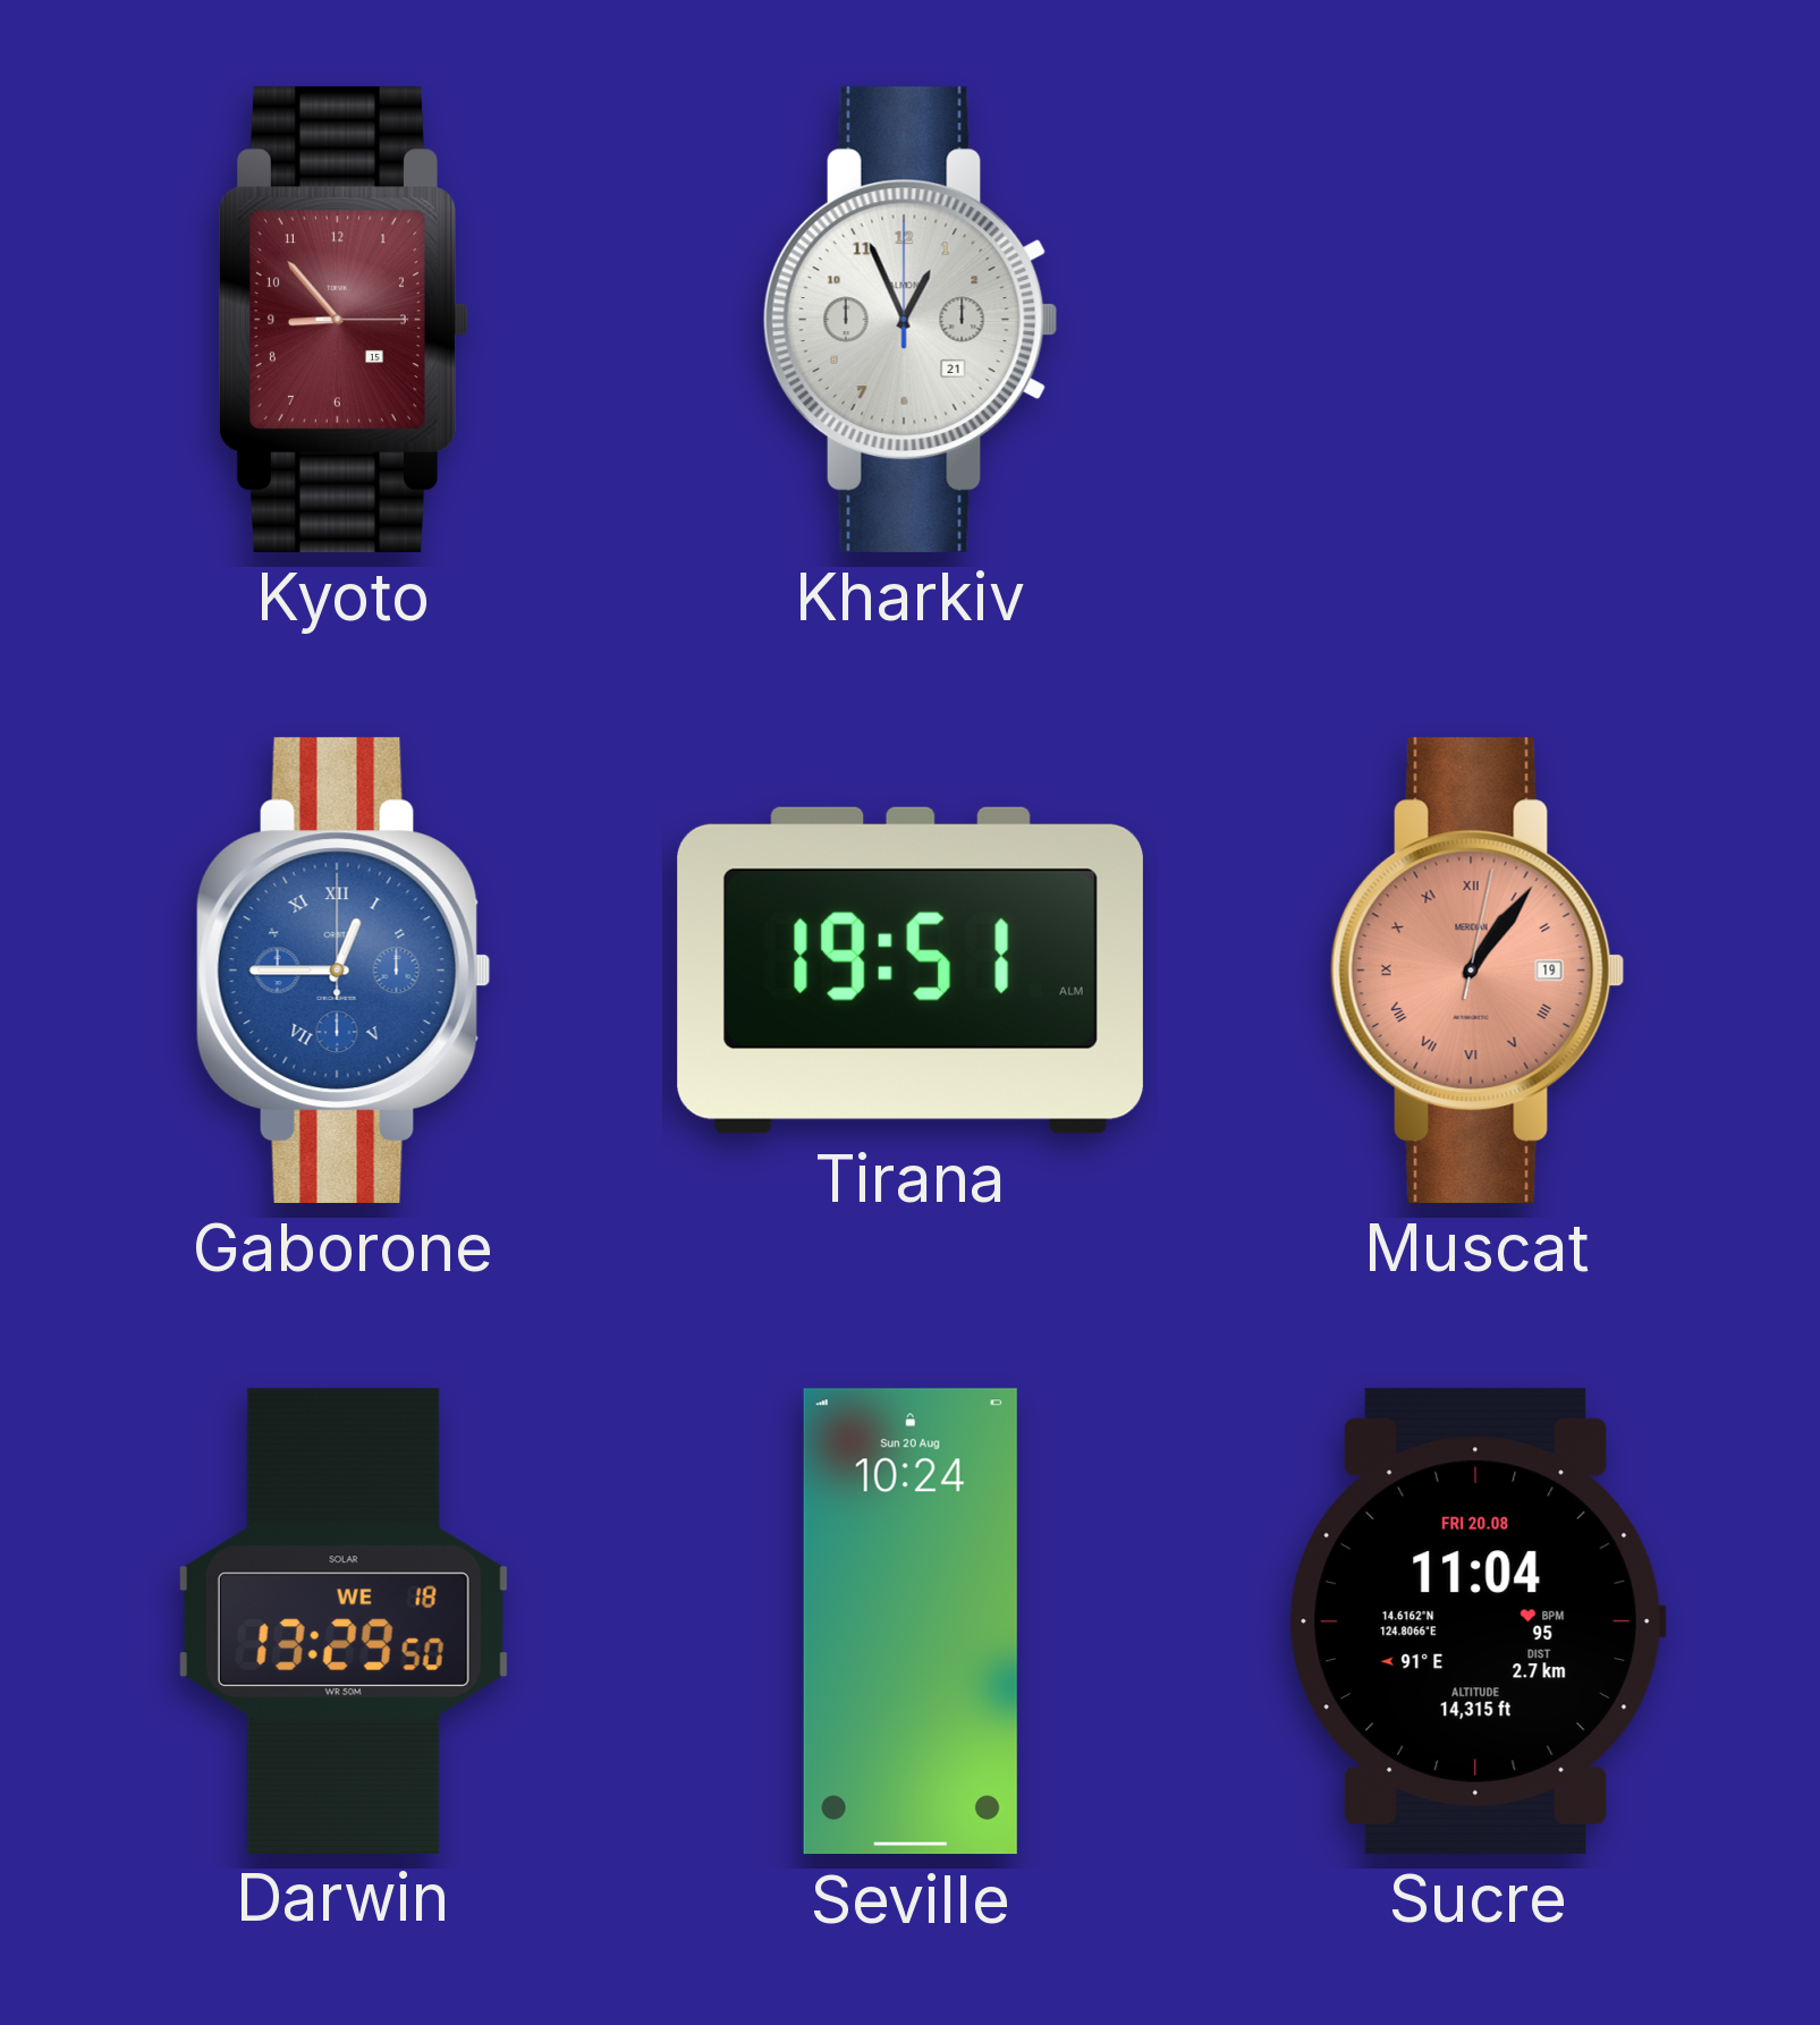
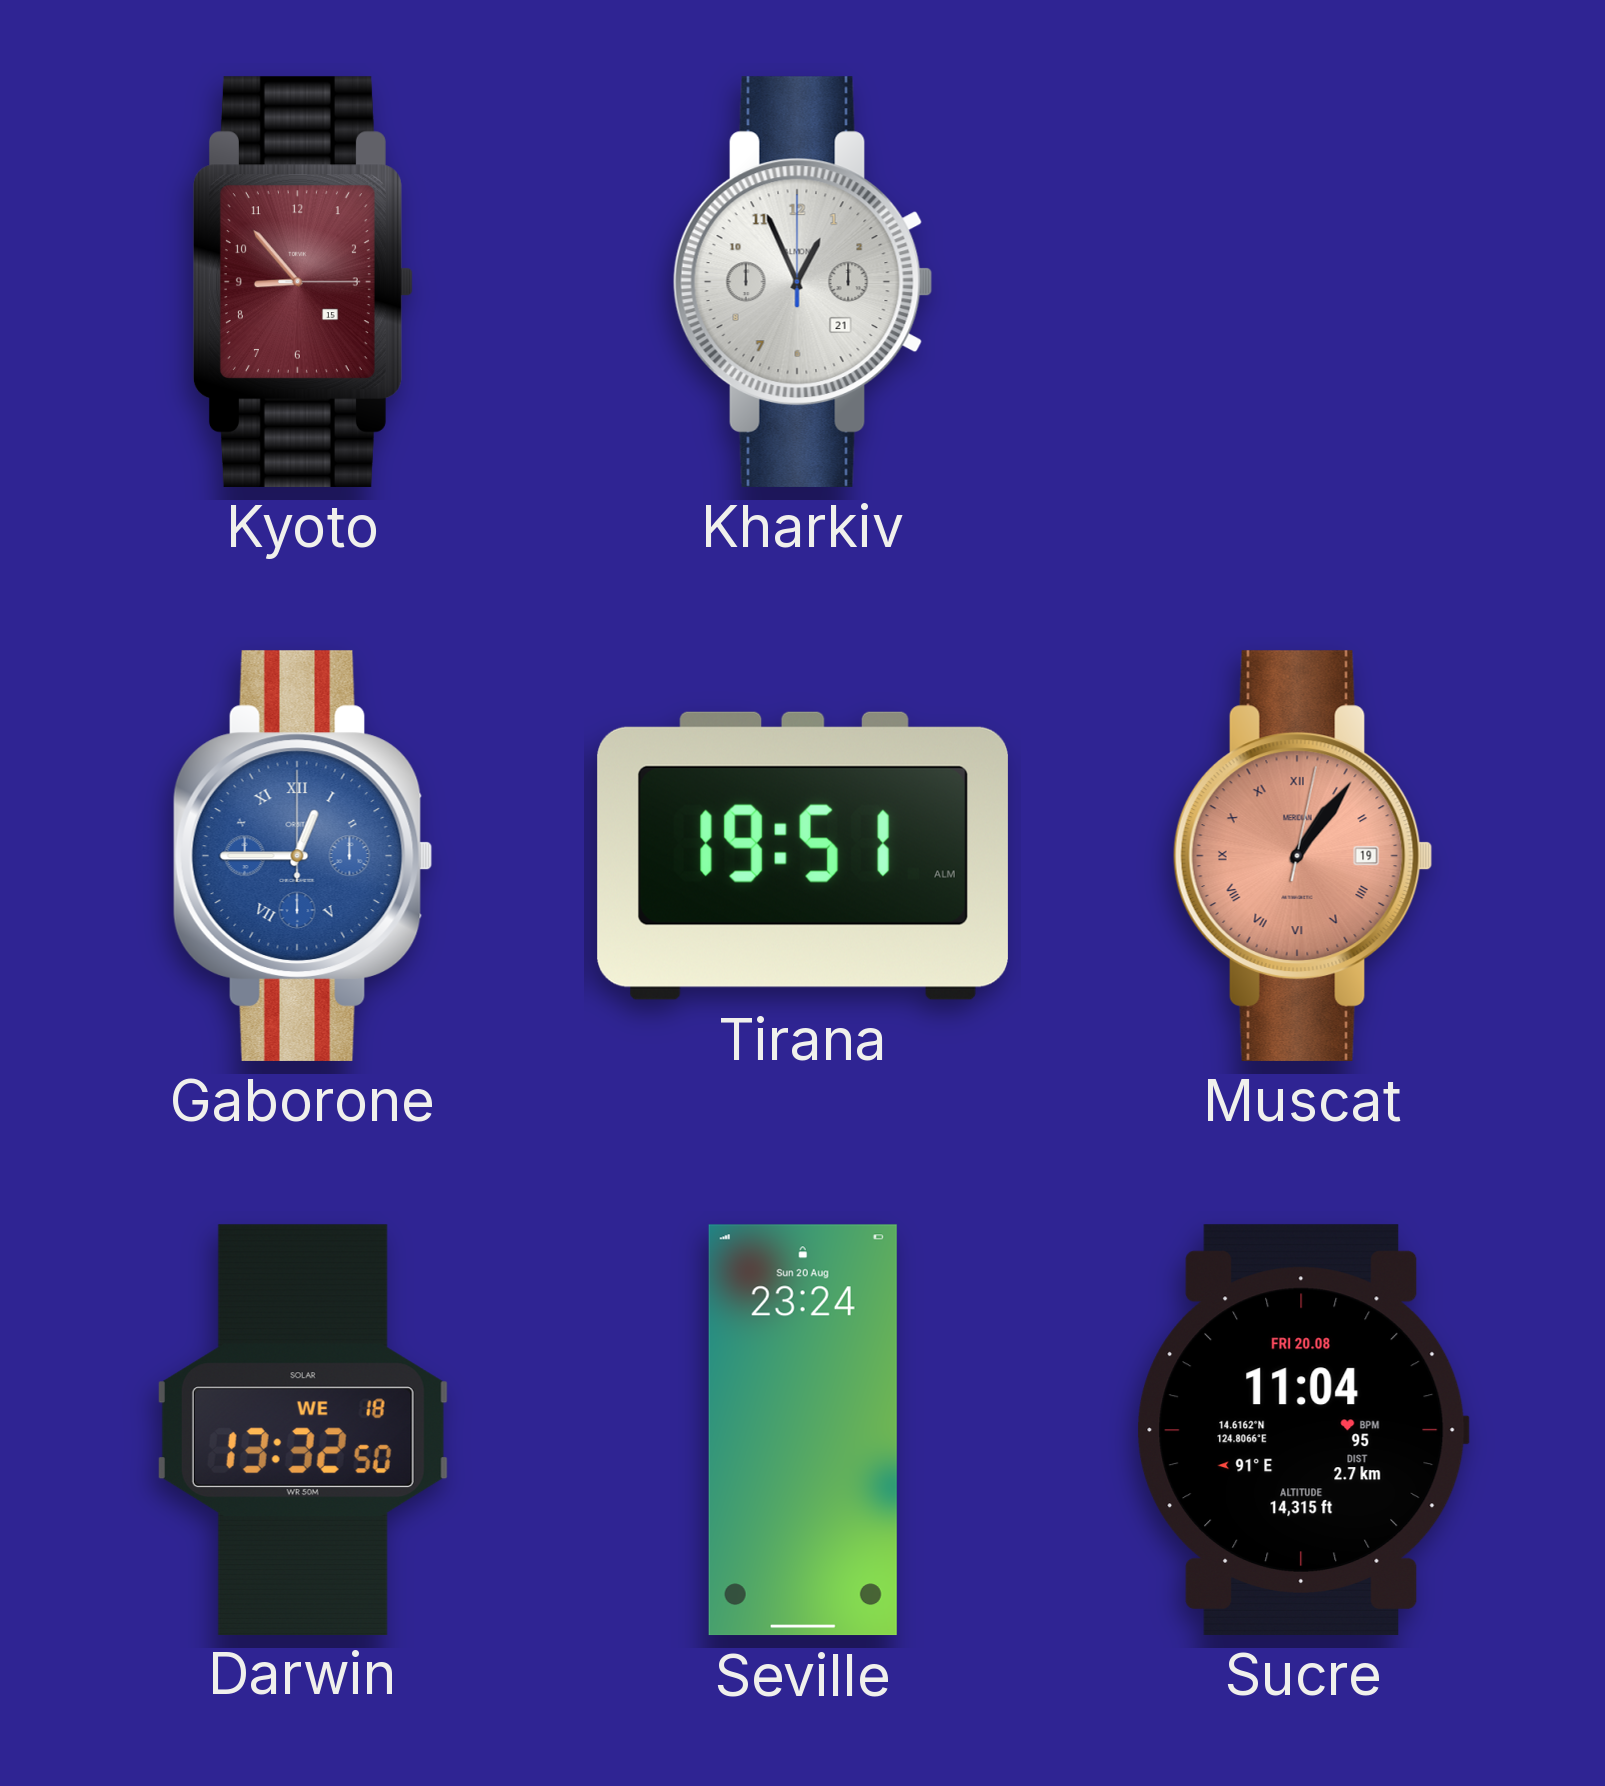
Darwin: 13:29 -> 13:32
Seville: 10:24 -> 23:24
